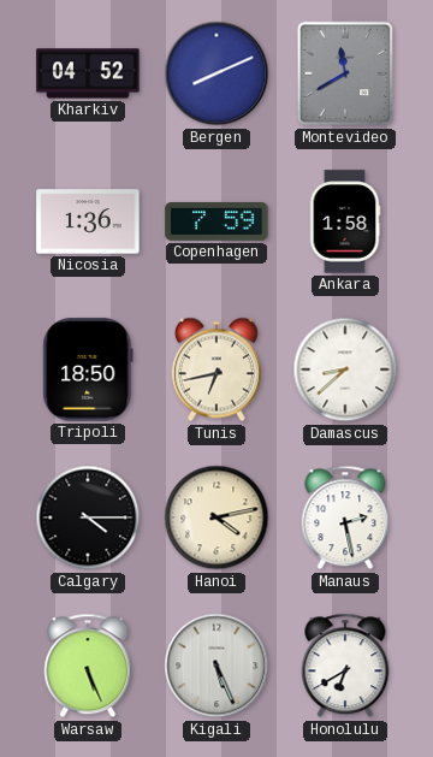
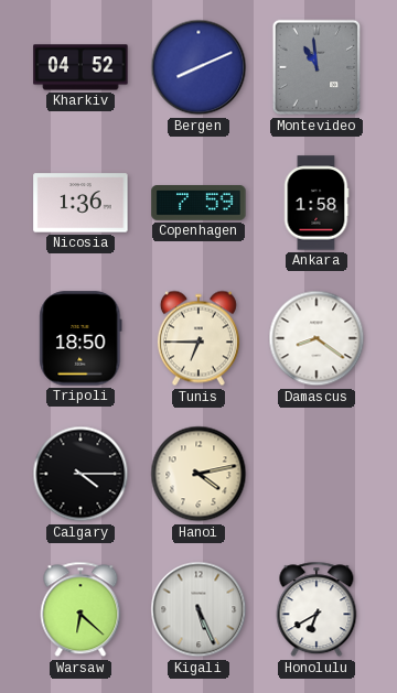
Montevideo: 11:40 -> 10:59
Tunis: 6:43 -> 6:45
Damascus: 8:38 -> 8:21
Manaus: 2:28 -> none
Warsaw: 5:26 -> 6:22
